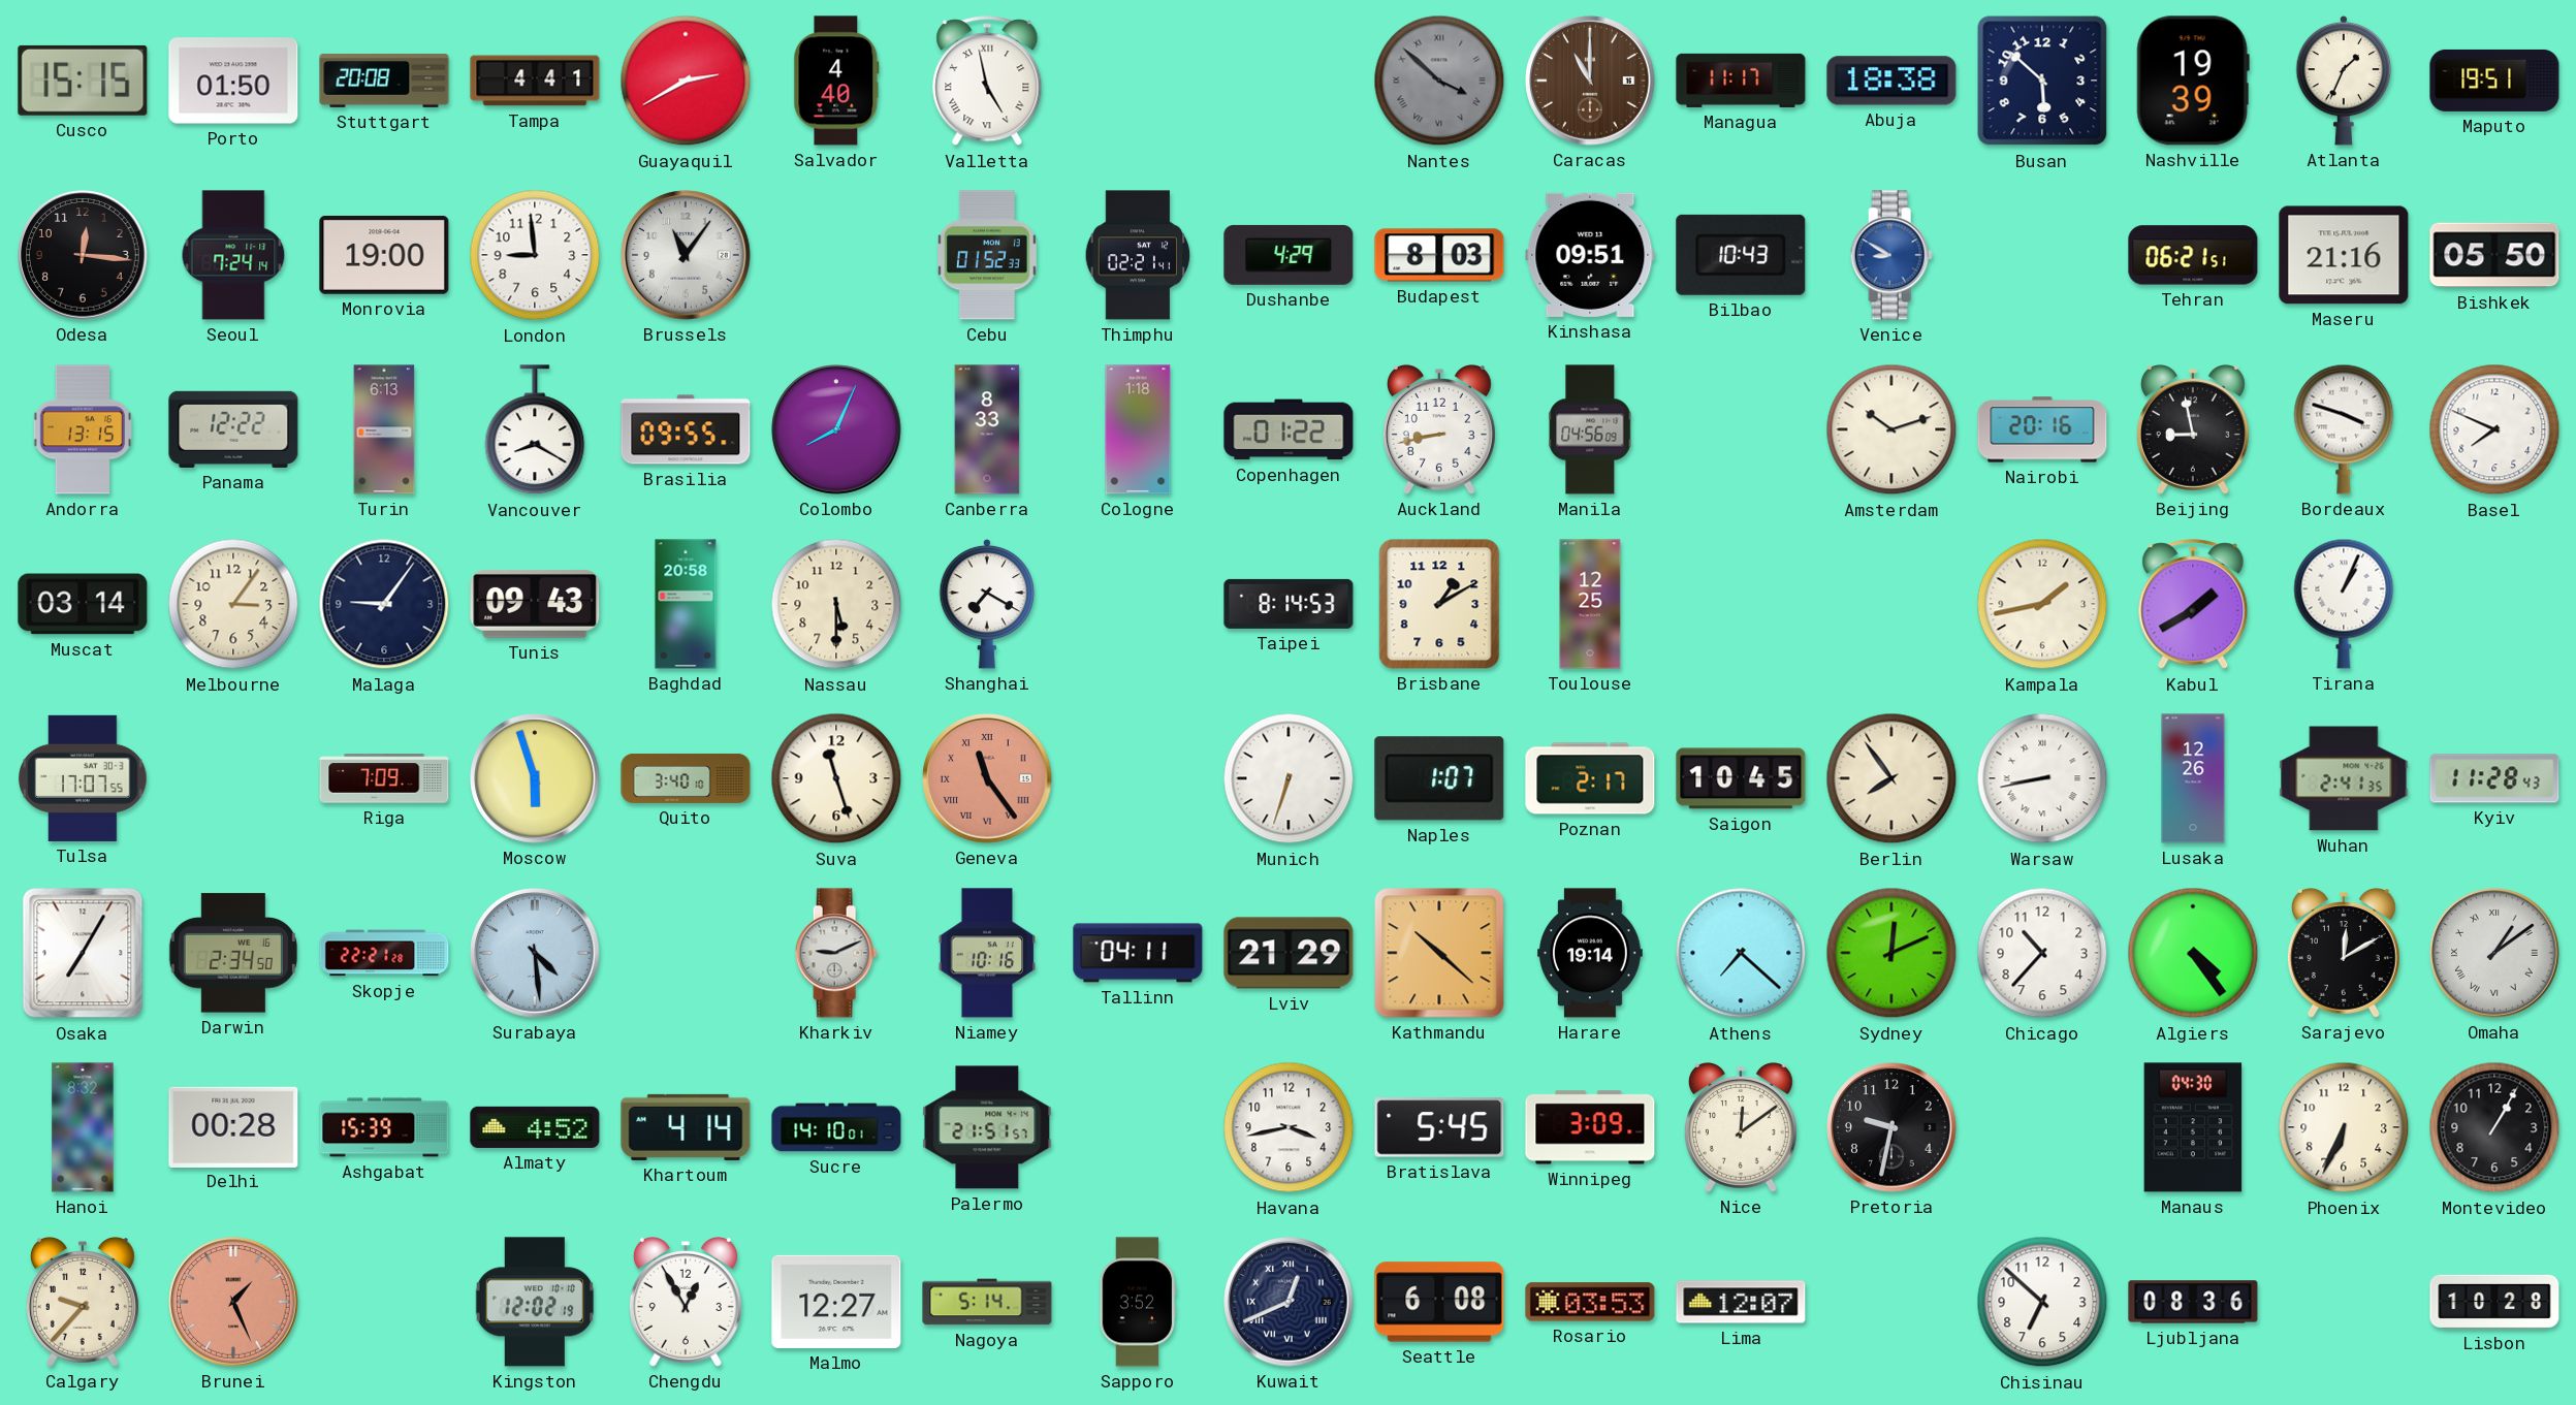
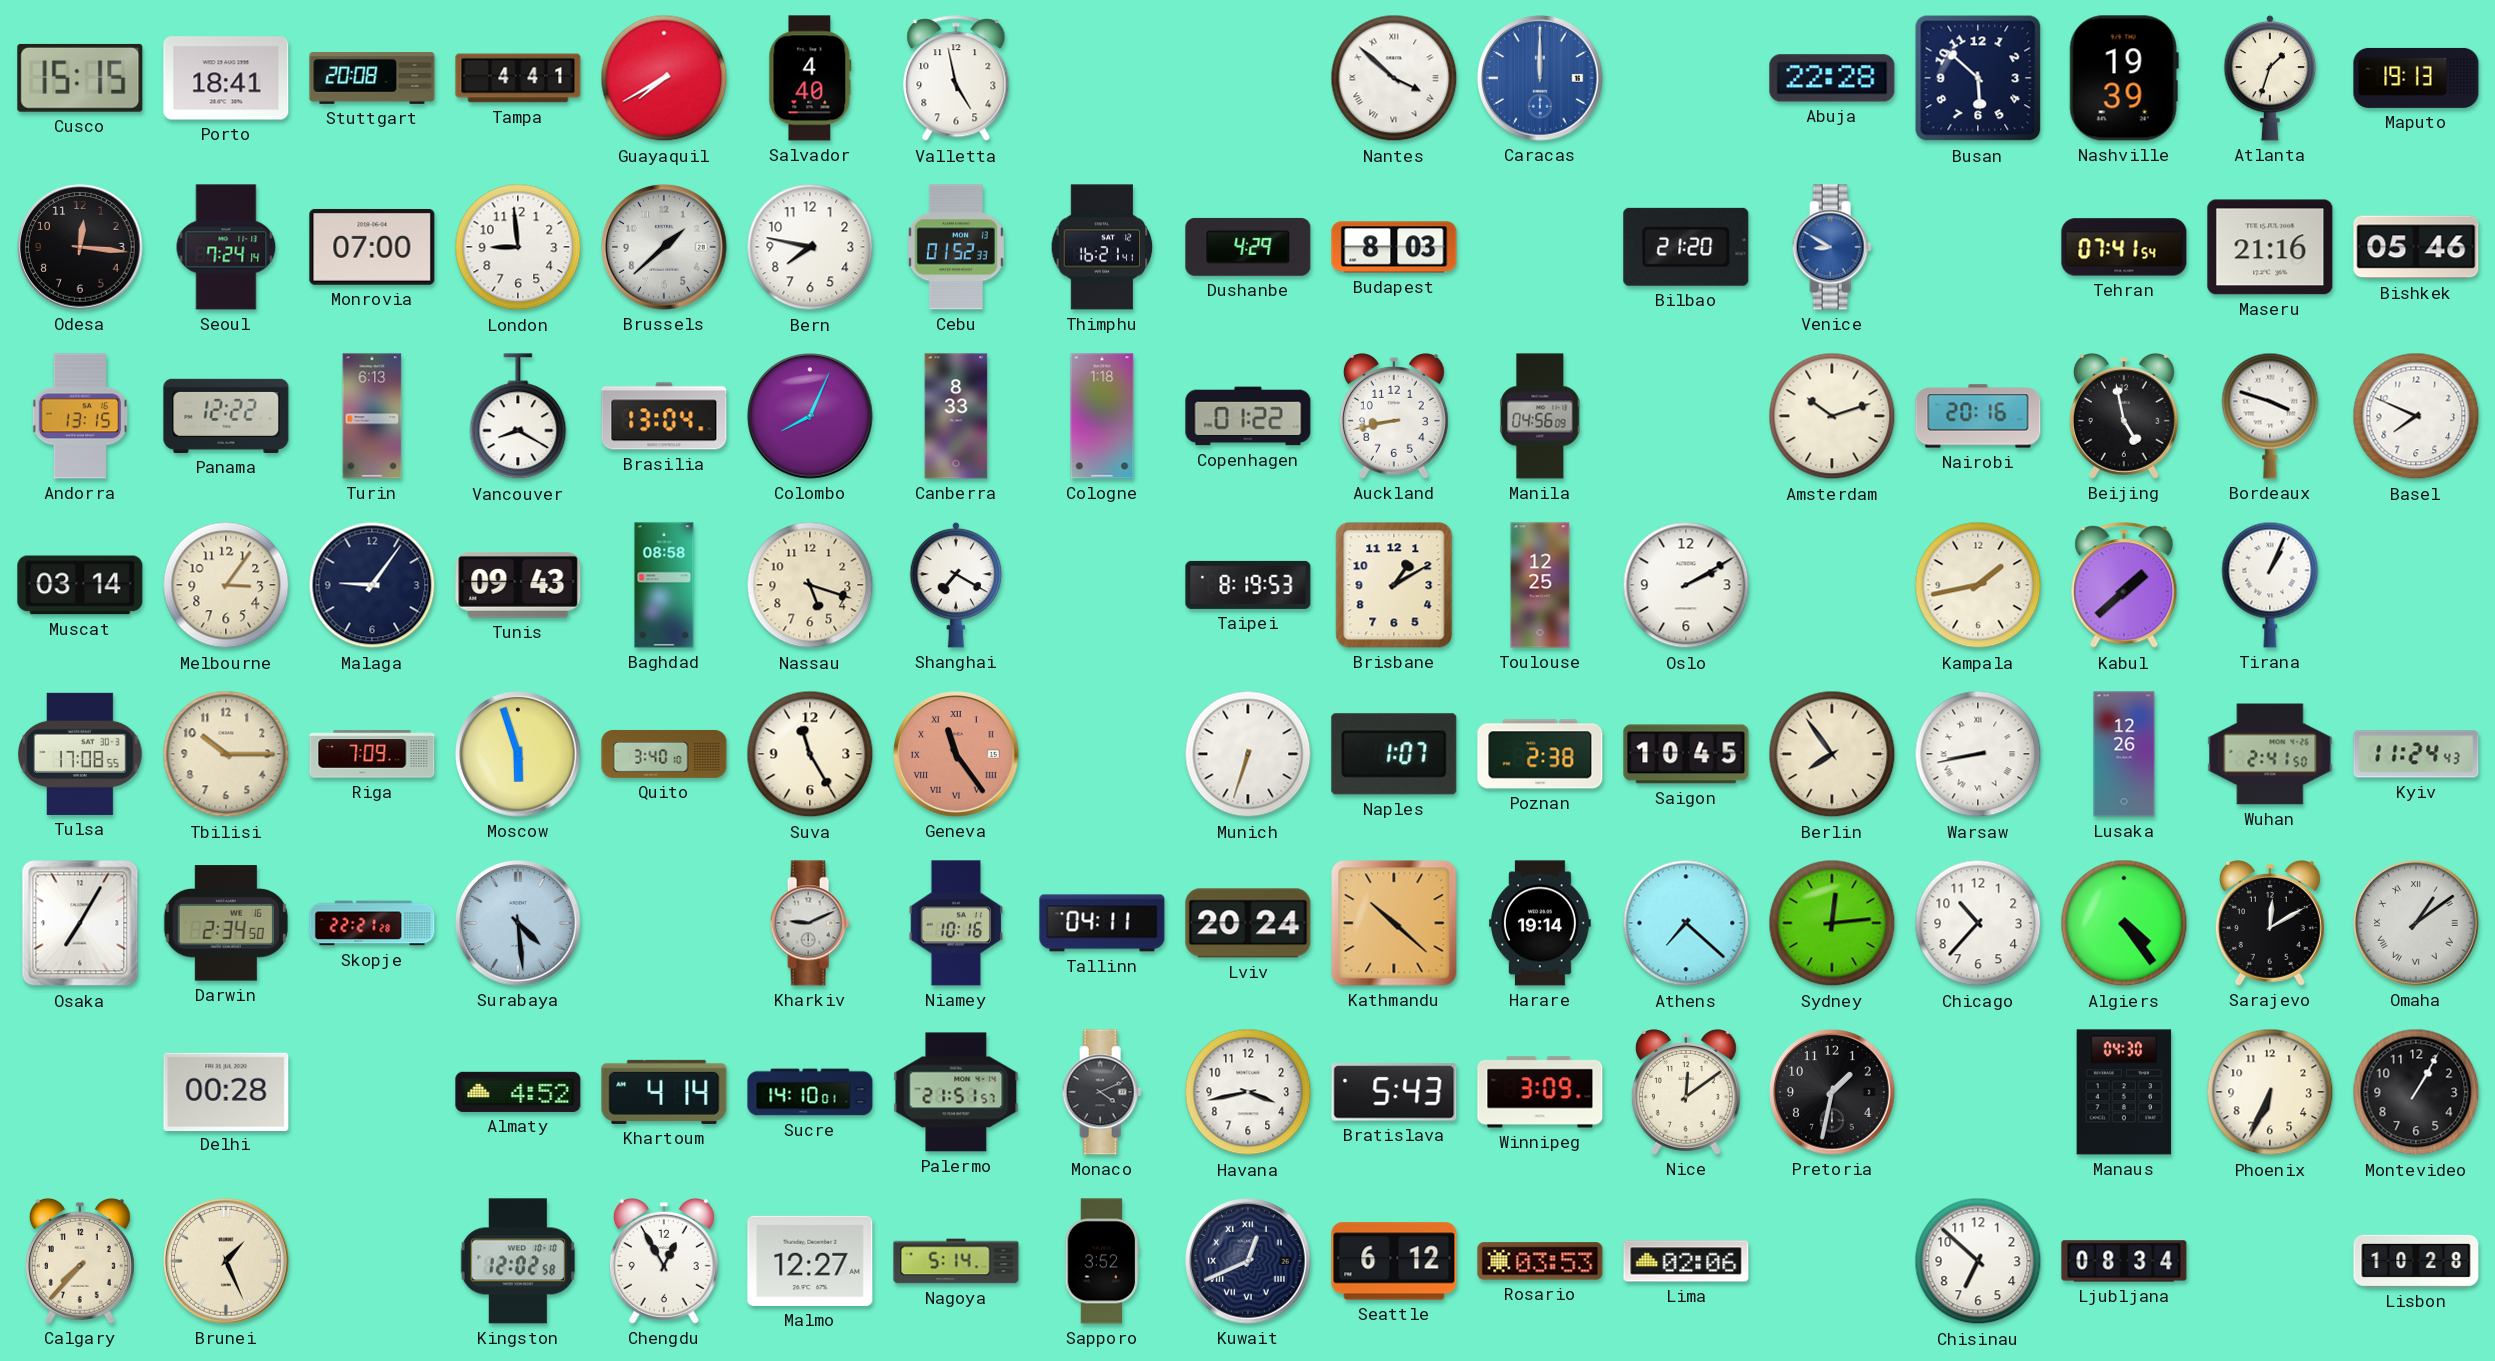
Porto: 01:50 -> 18:41
Guayaquil: 2:40 -> 7:40
Valletta numerals: Roman -> Arabic
Nantes dial: grey -> white
Caracas: 11:00 -> 12:00
Caracas dial: brown -> blue
Managua: 11:17 -> none
Abuja: 18:38 -> 22:28
Atlanta: 1:34 -> 1:33
Maputo: 19:51 -> 19:13
Monrovia: 19:00 -> 07:00
Brussels: 11:06 -> 1:38
Bern: none -> 7:47
Thimphu: 02:21 -> 16:21
Kinshasa: 09:51 -> none
Bilbao: 10:43 -> 21:20
Tehran: 06:21 -> 07:41
Bishkek: 05:50 -> 05:46
Brasilia: 09:55 -> 13:04
Beijing: 8:58 -> 4:58
Baghdad: 20:58 -> 08:58
Nassau: 5:30 -> 5:18
Taipei: 8:14 -> 8:19
Oslo: none -> 2:10
Kabul: 1:40 -> 1:38
Tulsa: 17:07 -> 17:08
Tbilisi: none -> 10:15
Suva: 11:27 -> 11:25
Poznan: 2:17 -> 2:38
Wuhan: 2:41:35 -> 2:41:50
Kyiv: 11:28 -> 11:24
Lviv: 21:29 -> 20:24
Sydney: 12:11 -> 12:14
Hanoi: 8:32 -> none
Ashgabat: 15:39 -> none
Monaco: none -> 4:11
Bratislava: 5:45 -> 5:43
Pretoria: 9:32 -> 1:32
Calgary: 9:37 -> 7:37
Brunei dial: salmon -> cream
Kingston: 12:02:19 -> 12:02:58
Seattle: 6:08 -> 6:12
Lima: 12:07 -> 02:06
Ljubljana: 08:36 -> 08:34
